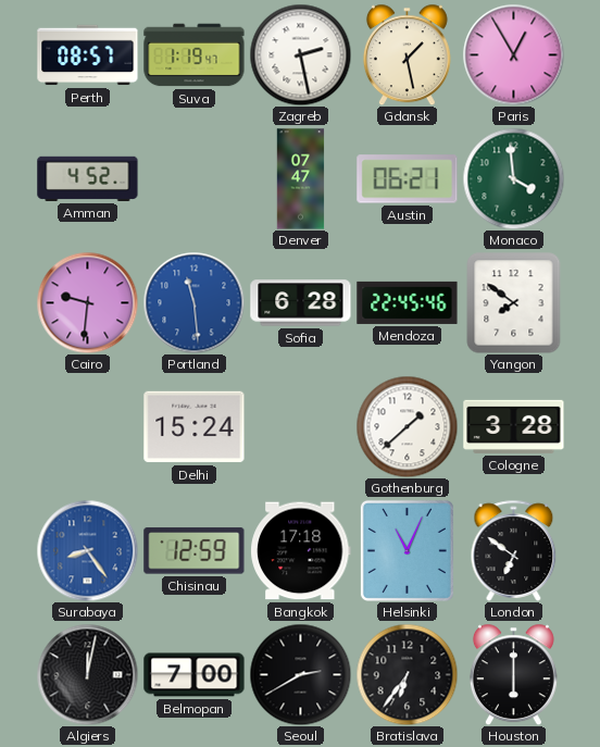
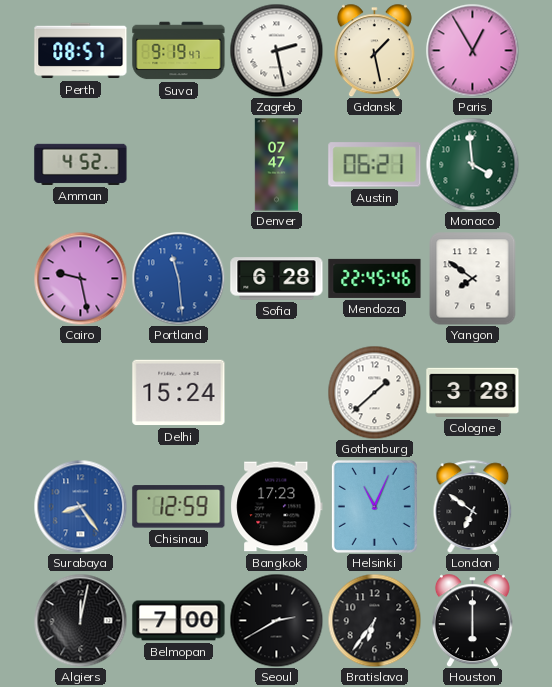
Suva: 1:19 -> 9:19
Cairo: 9:31 -> 9:28
Bangkok: 17:18 -> 17:23
